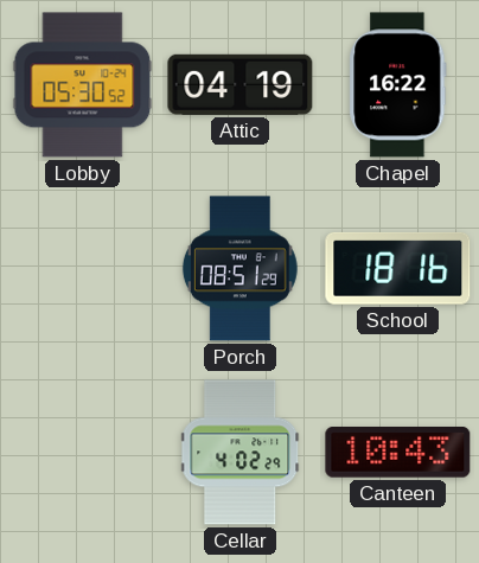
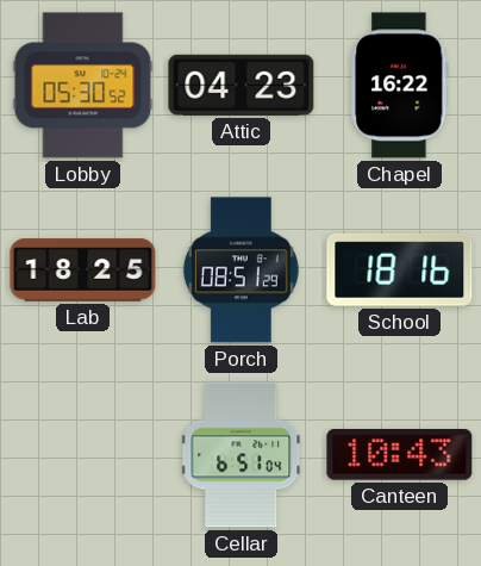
Attic: 04:19 -> 04:23
Lab: none -> 18:25
Cellar: 4:02 -> 6:51
